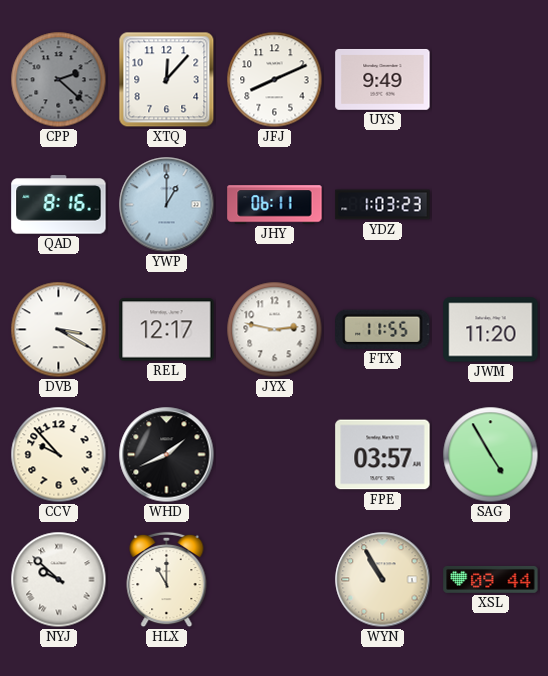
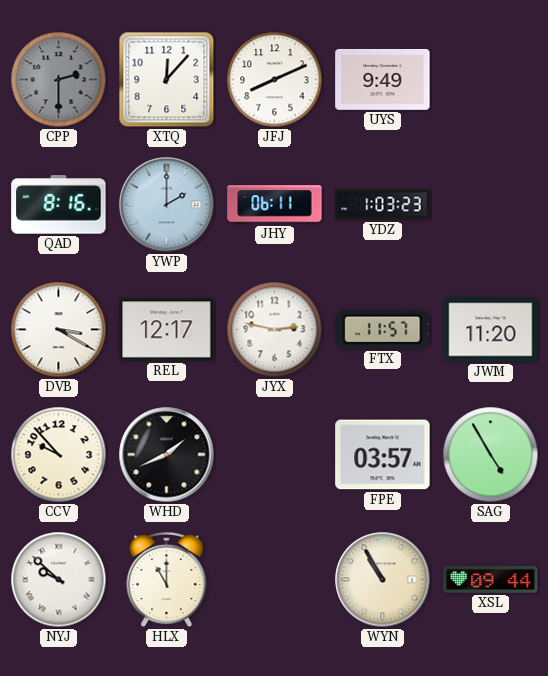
CPP: 2:22 -> 2:30
YWP: 1:00 -> 2:00
FTX: 11:55 -> 11:57
